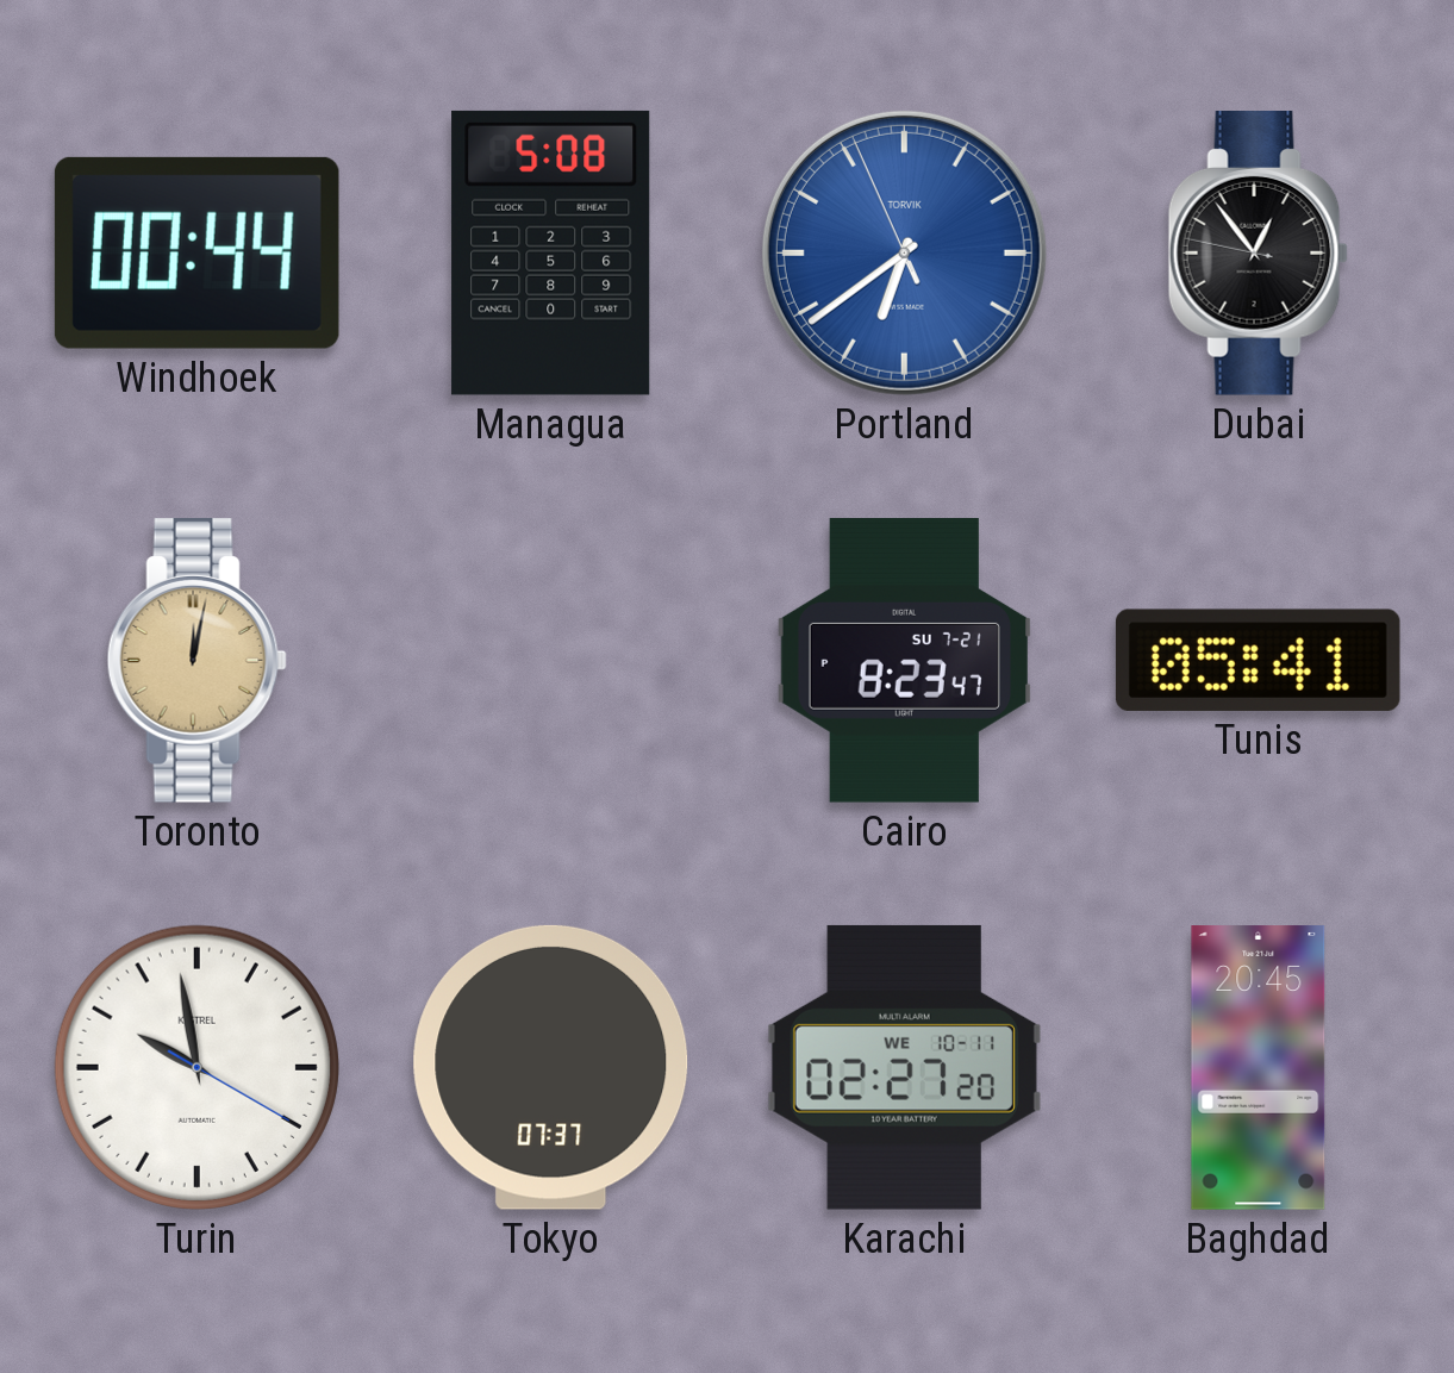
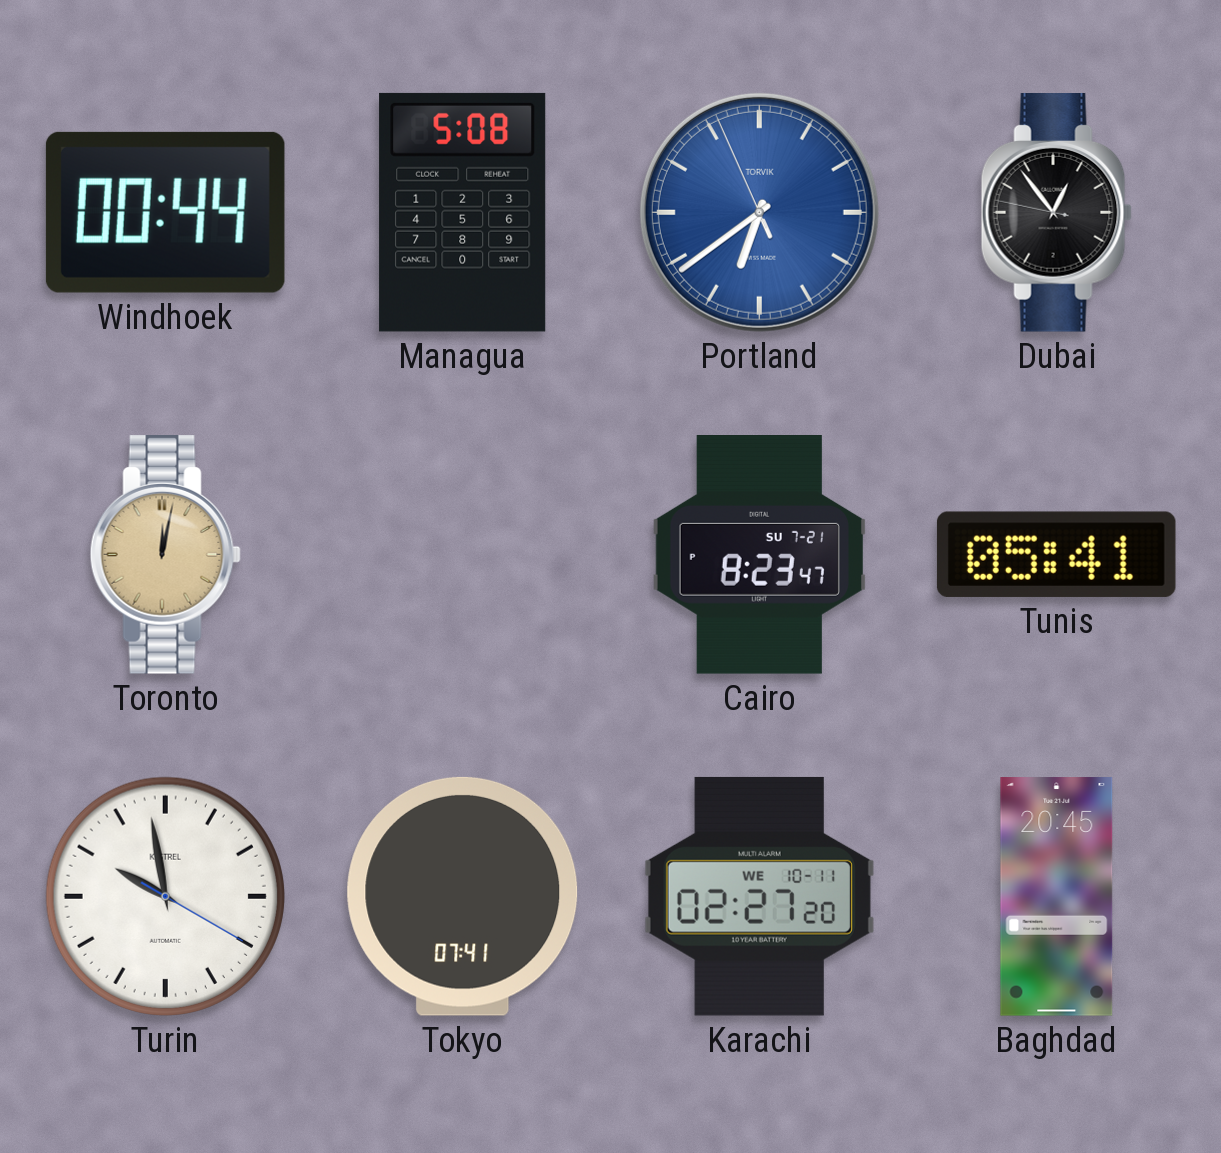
Tokyo: 07:37 -> 07:41
